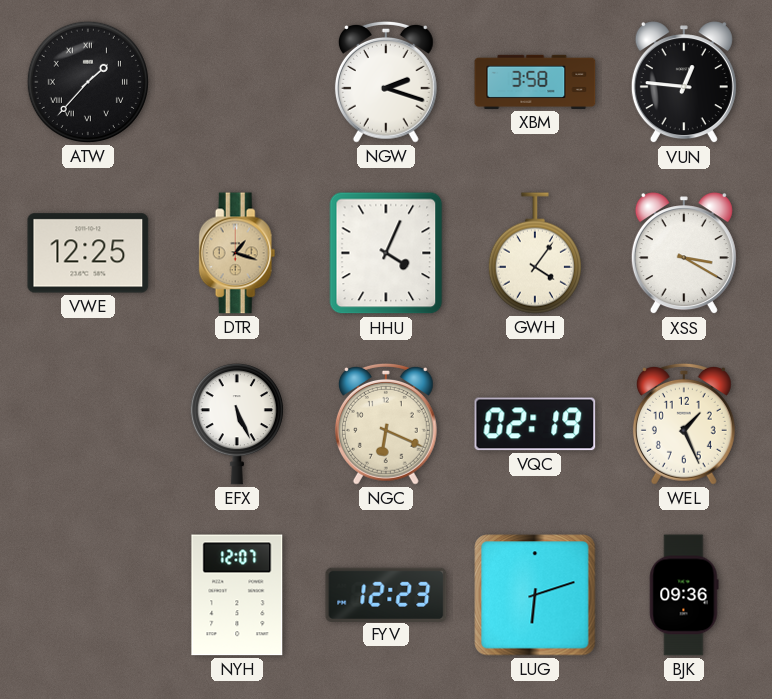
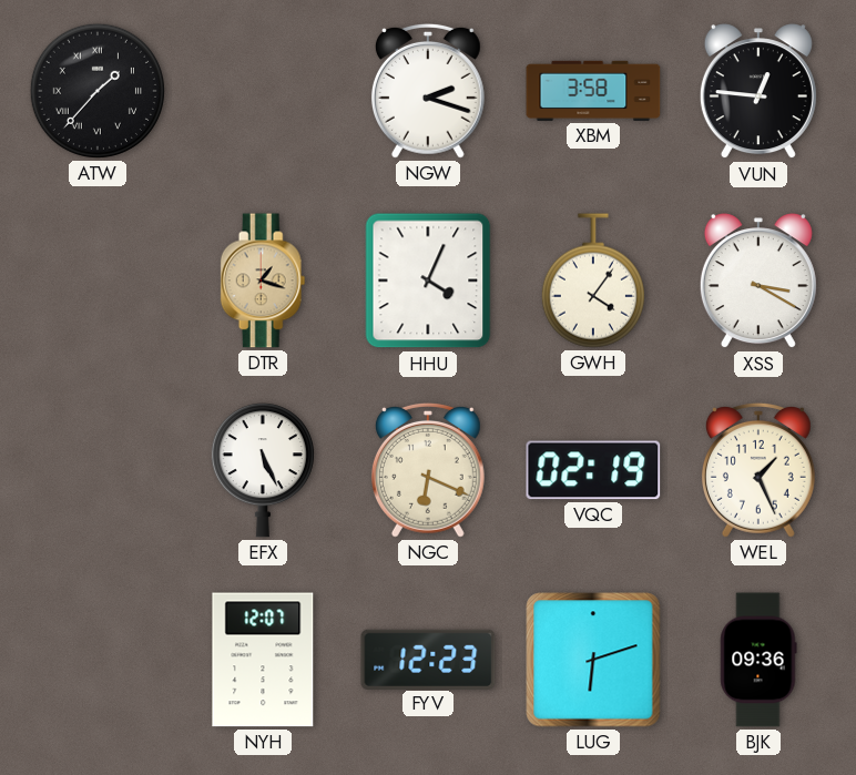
VWE: 12:25 -> none
